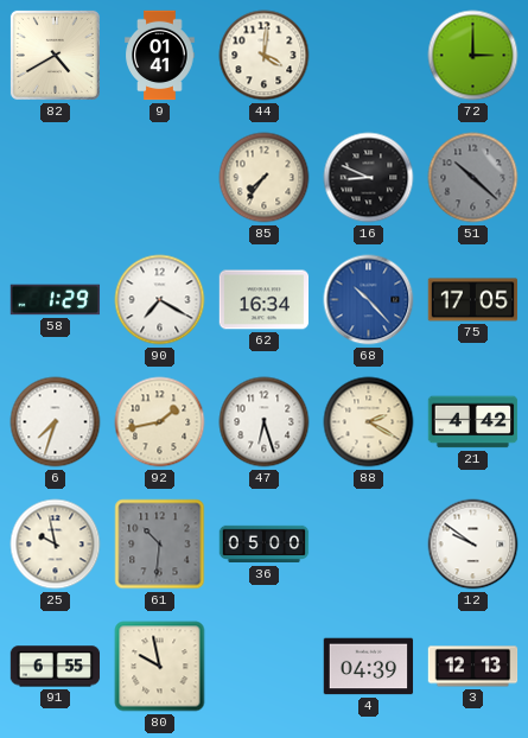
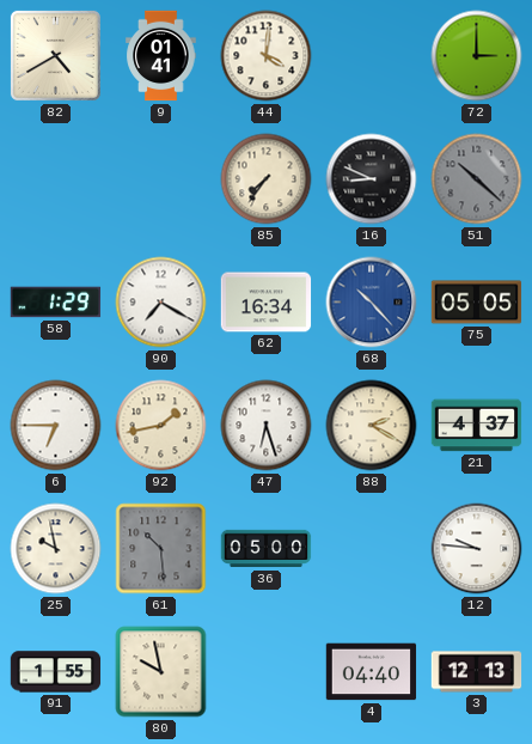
75: 17:05 -> 05:05
6: 7:33 -> 6:45
21: 4:42 -> 4:37
61: 10:31 -> 10:29
12: 9:51 -> 9:46
91: 6:55 -> 1:55
4: 04:39 -> 04:40
